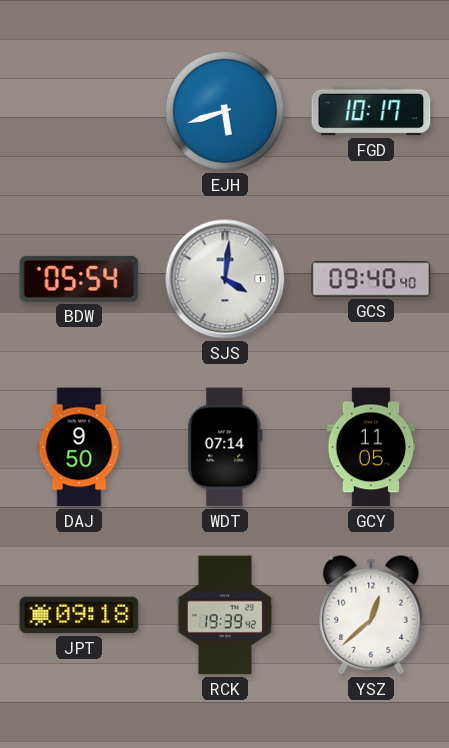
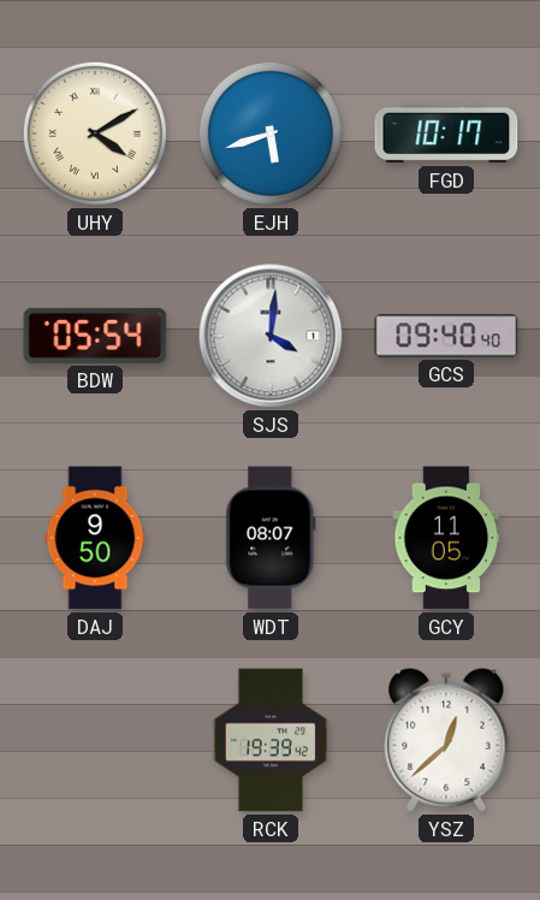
UHY: none -> 4:10
WDT: 07:14 -> 08:07
JPT: 09:18 -> none
